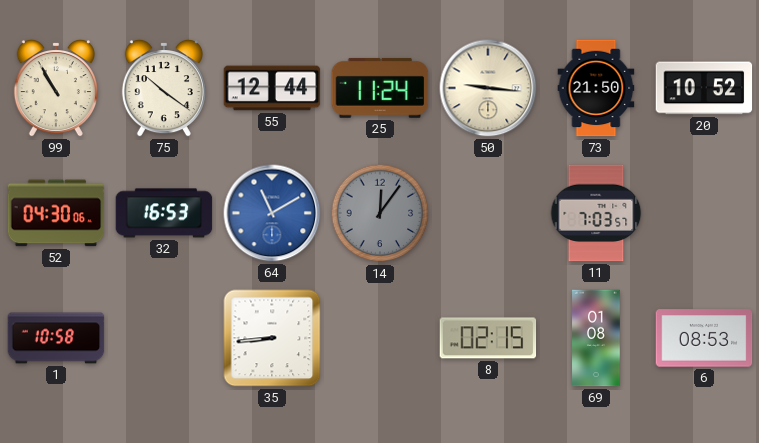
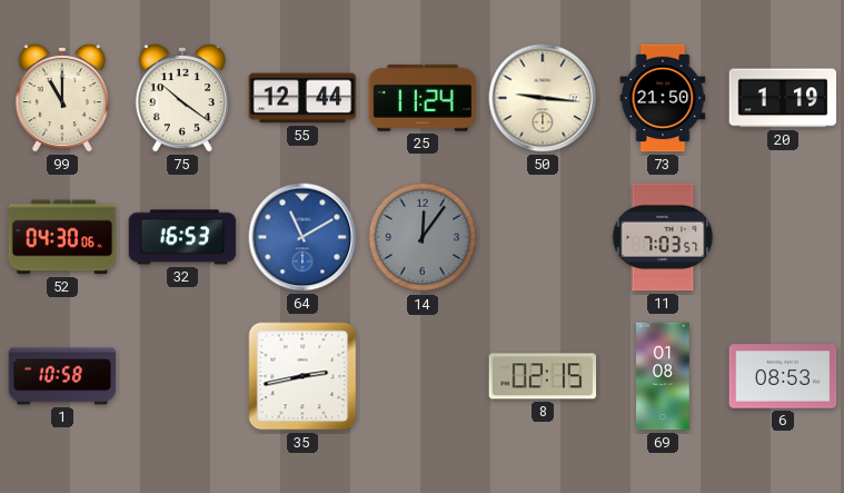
99: 10:55 -> 11:00
20: 10:52 -> 1:19
35: 8:44 -> 2:43
